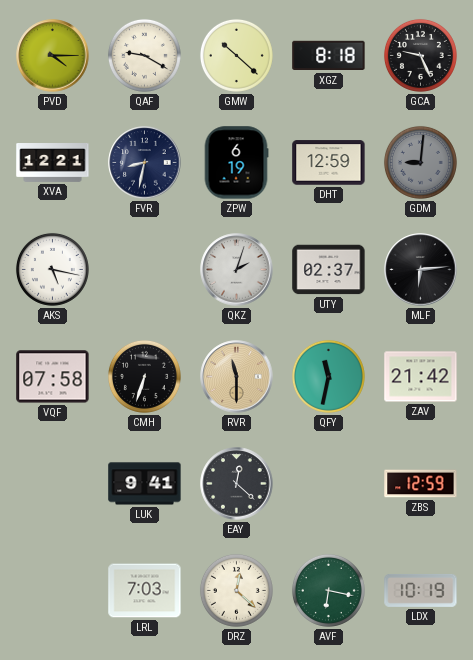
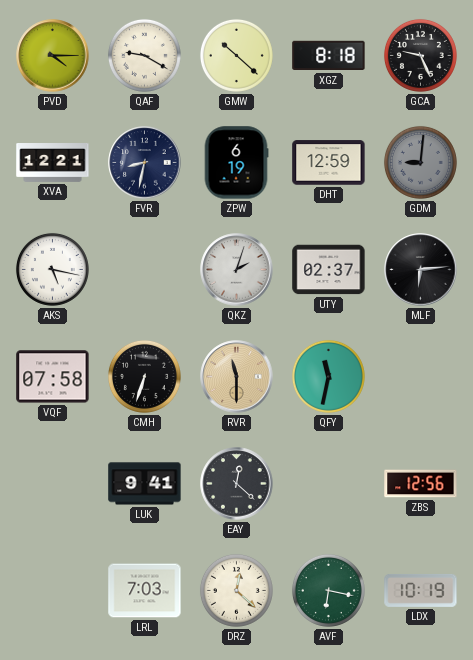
ZAV: 21:42 -> none
ZBS: 12:59 -> 12:56
